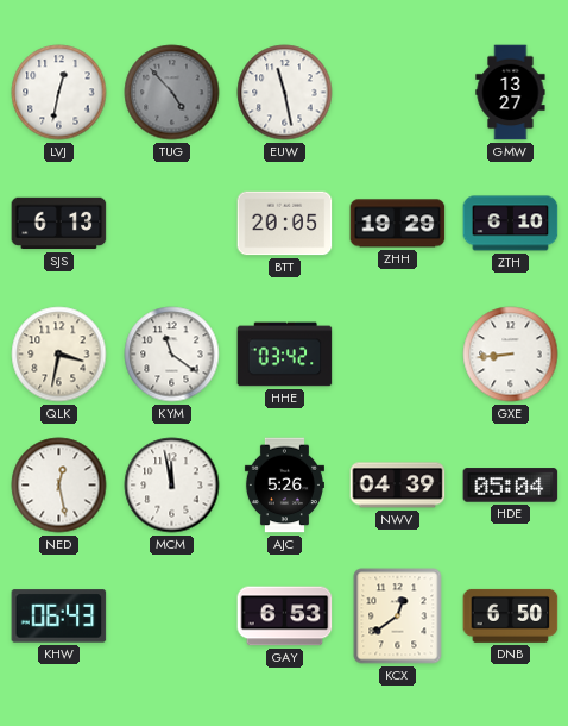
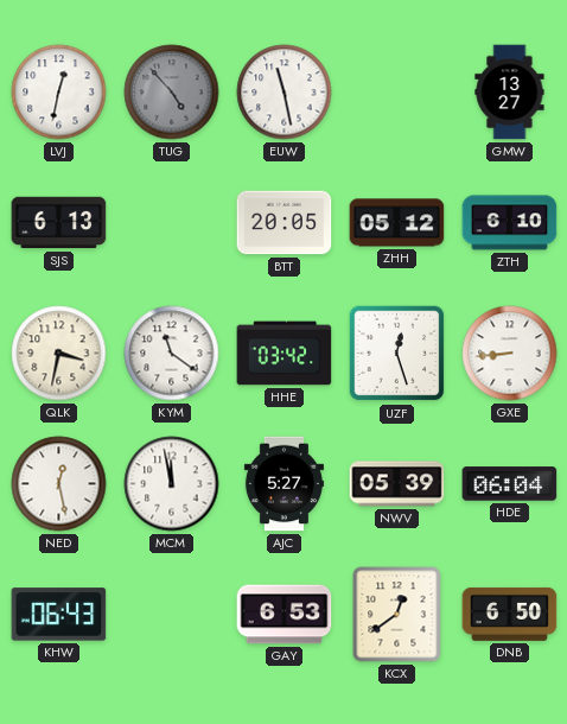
ZHH: 19:29 -> 05:12
UZF: none -> 12:27
AJC: 5:26 -> 5:27
NWV: 04:39 -> 05:39
HDE: 05:04 -> 06:04
